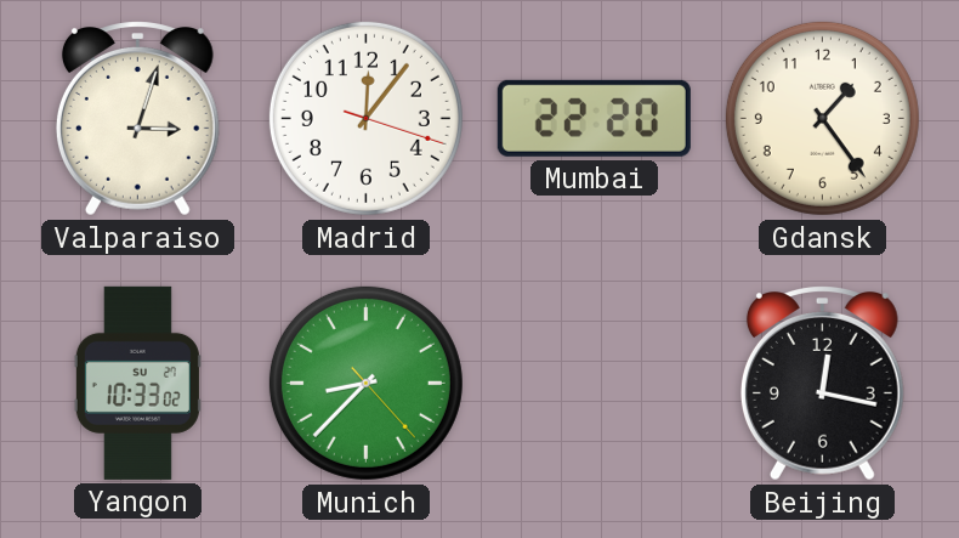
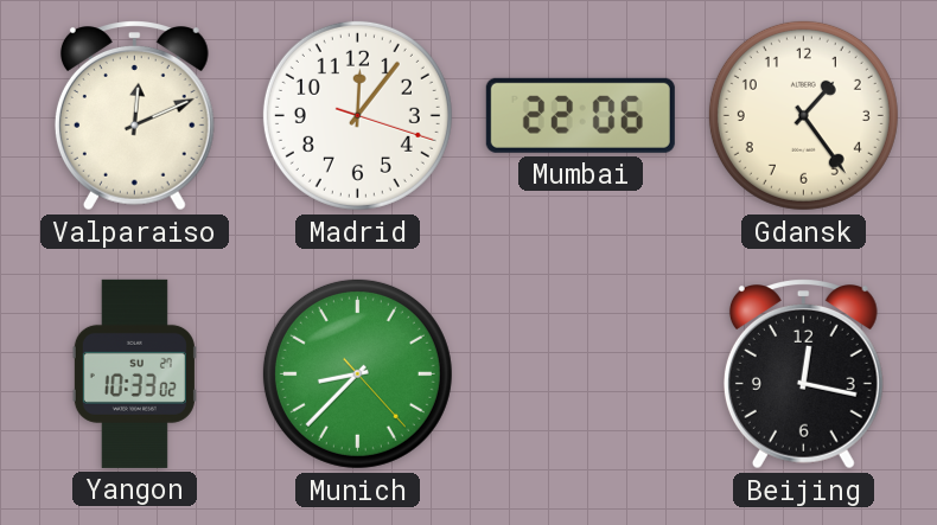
Valparaiso: 3:03 -> 12:11
Mumbai: 22:20 -> 22:06
